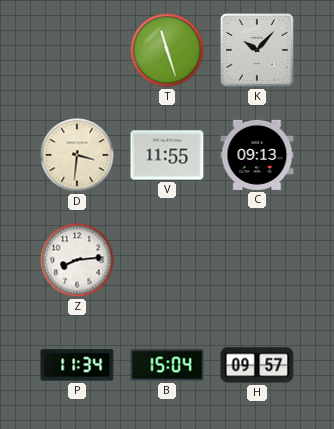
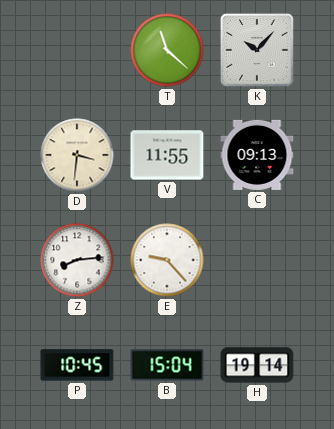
T: 11:27 -> 11:22
E: none -> 9:23
P: 11:34 -> 10:45
H: 09:57 -> 19:14
